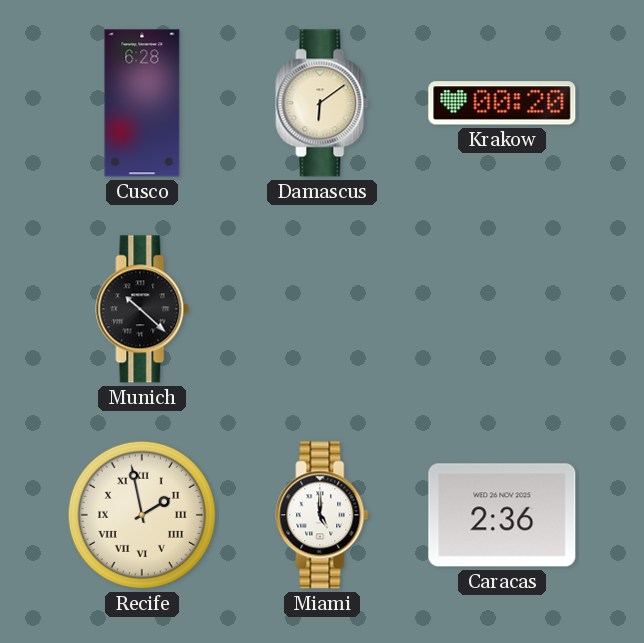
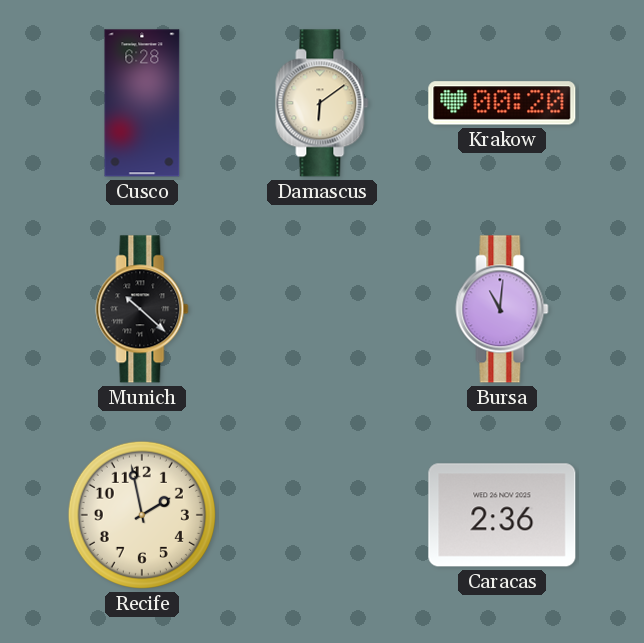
Bursa: none -> 11:01
Recife numerals: Roman -> Arabic
Miami: 5:00 -> none
